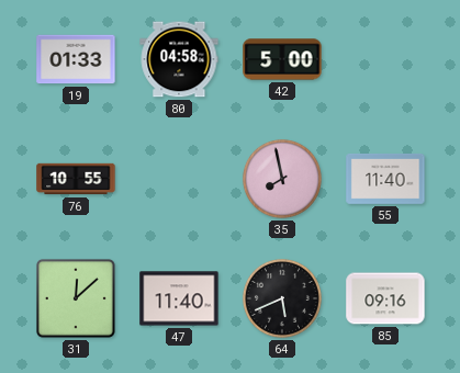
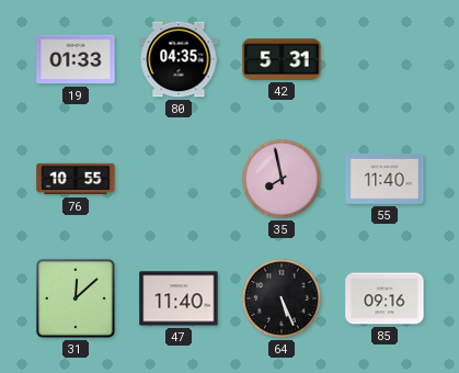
80: 04:58 -> 04:35
42: 5:00 -> 5:31
64: 5:41 -> 5:26
